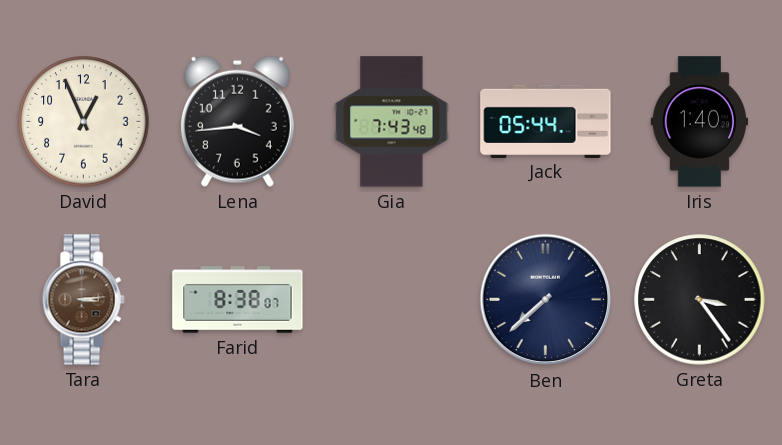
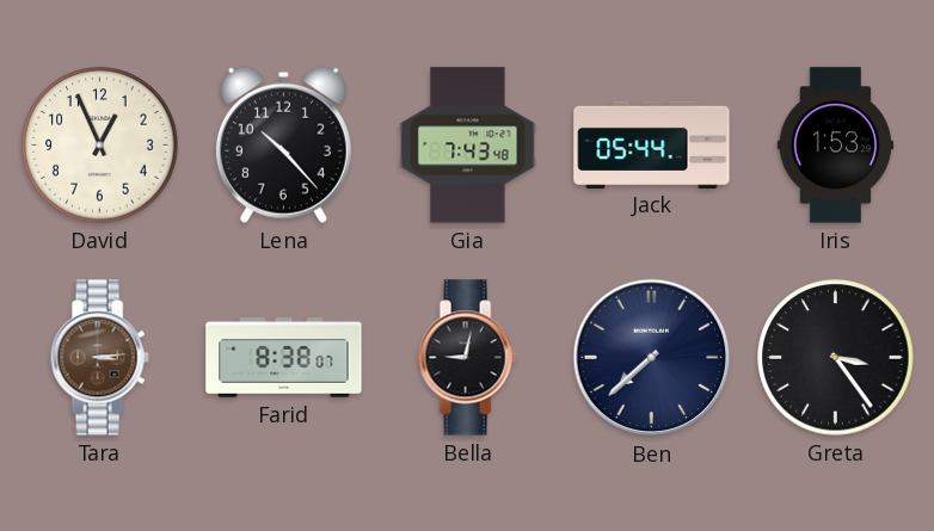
Lena: 3:44 -> 10:23
Iris: 1:40 -> 1:53
Bella: none -> 9:02
